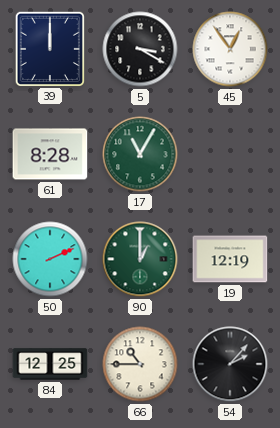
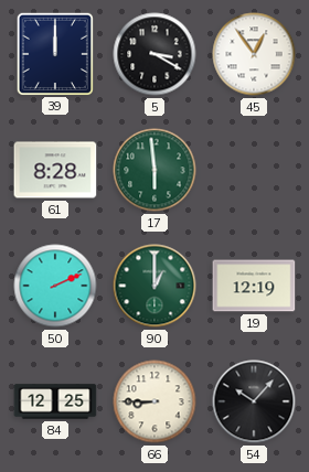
17: 11:05 -> 5:59
66: 10:45 -> 8:45
54: 2:07 -> 10:07
